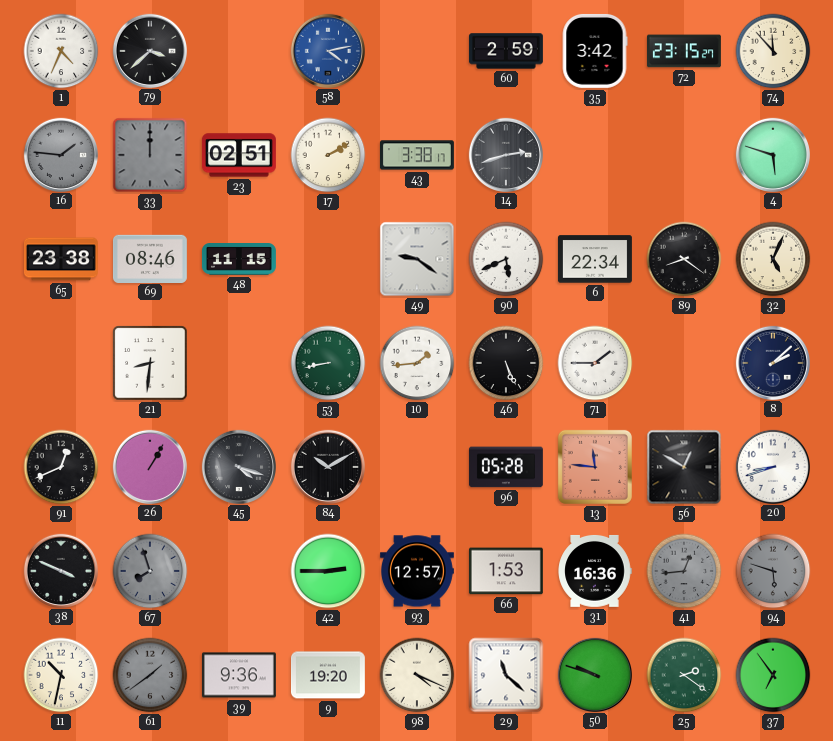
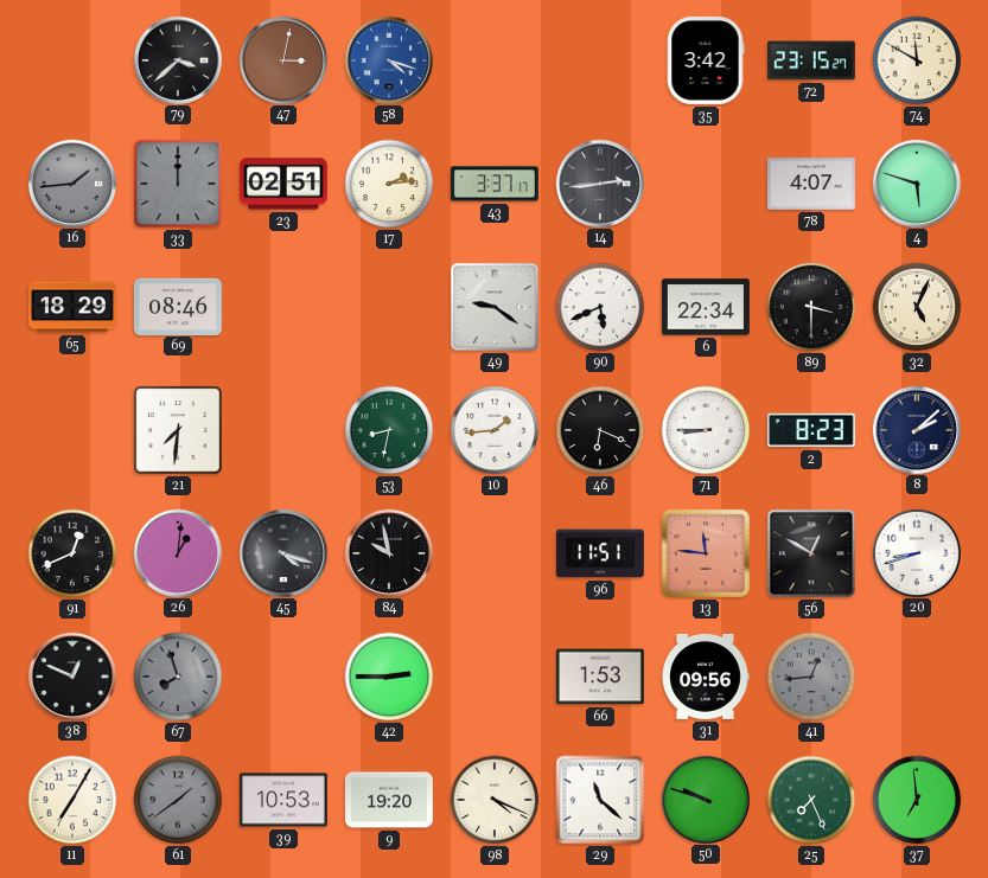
1: 4:34 -> none
47: none -> 3:02
58: 4:13 -> 4:18
60: 2:59 -> none
74: 11:53 -> 11:50
16: 1:46 -> 1:44
17: 2:10 -> 2:14
43: 3:38 -> 3:37
14: 2:42 -> 2:44
78: none -> 4:07
65: 23:38 -> 18:29
48: 11:15 -> none
89: 8:21 -> 3:30
21: 8:31 -> 7:31
53: 8:43 -> 8:32
46: 5:26 -> 6:19
71: 1:45 -> 8:45
2: none -> 8:23
26: 1:05 -> 1:01
84: 10:10 -> 9:58
96: 05:28 -> 11:51
38: 3:49 -> 12:49
93: 12:57 -> none
31: 16:36 -> 09:56
94: 5:48 -> none
11: 10:32 -> 7:05
39: 9:36 -> 10:53
25: 2:21 -> 7:26
37: 6:54 -> 6:59
